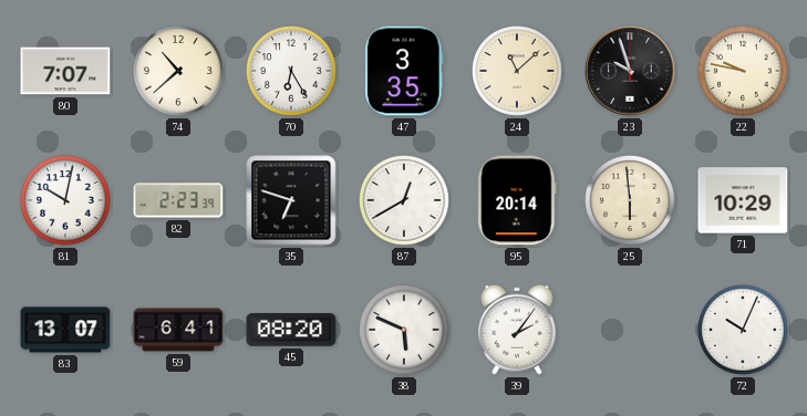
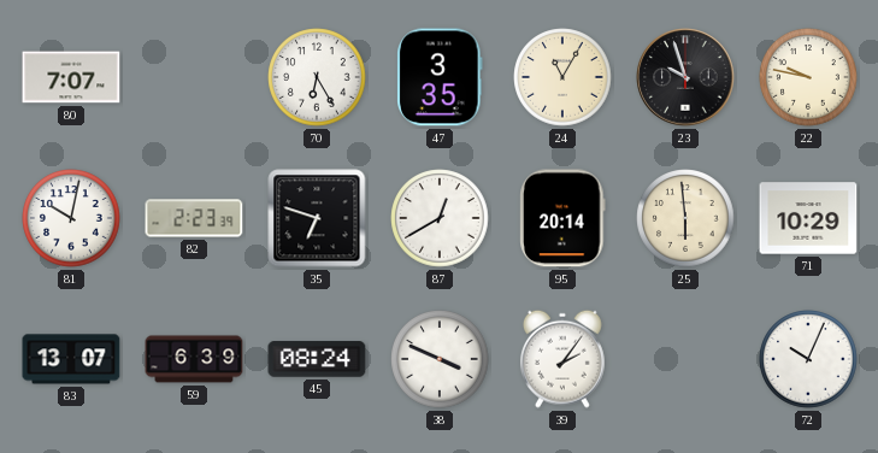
74: 10:38 -> none
24: 11:08 -> 11:05
59: 6:41 -> 6:39
45: 08:20 -> 08:24
38: 5:49 -> 3:49
